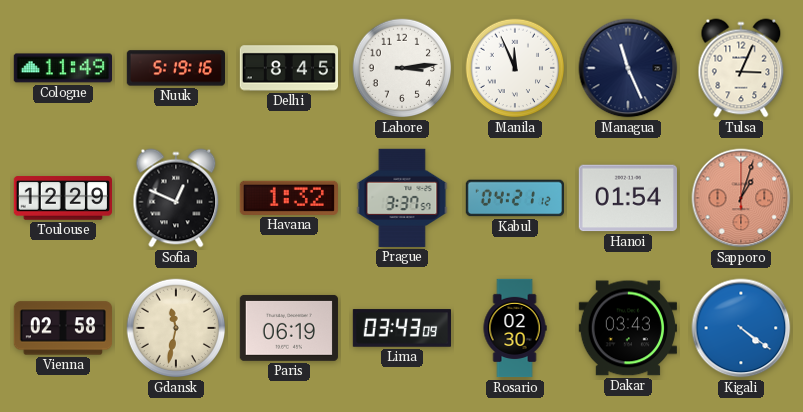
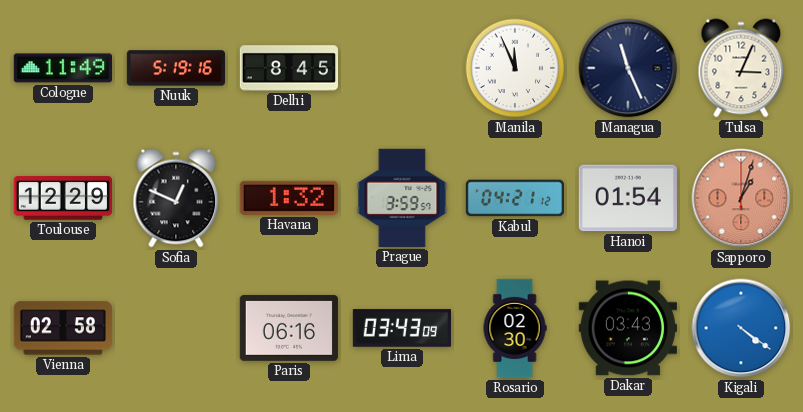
Lahore: 3:14 -> none
Prague: 3:37 -> 3:59
Gdansk: 11:32 -> none
Paris: 06:19 -> 06:16
